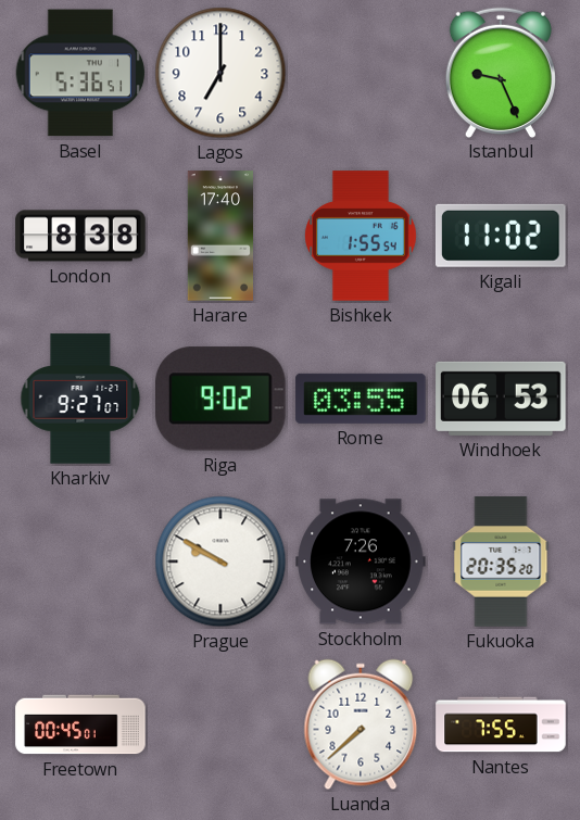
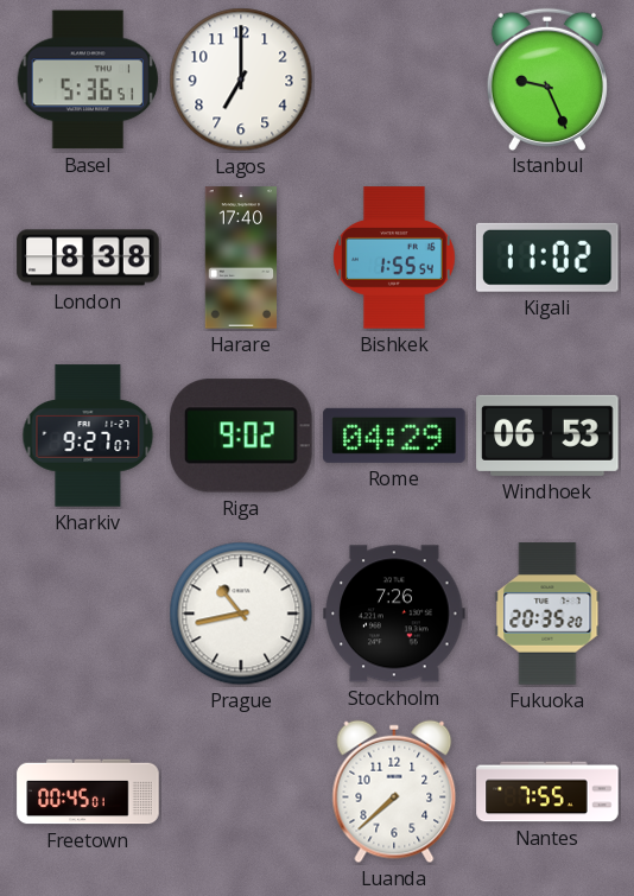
Rome: 03:55 -> 04:29
Prague: 9:50 -> 10:43
